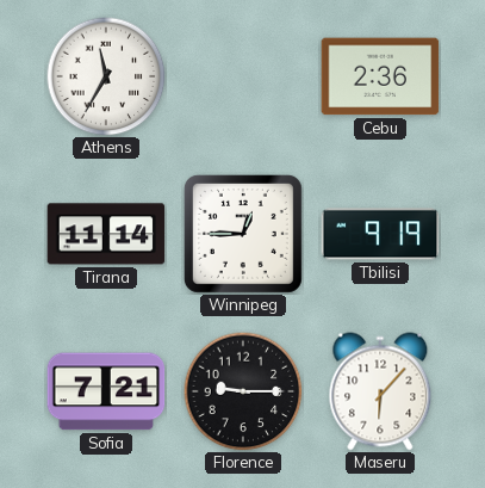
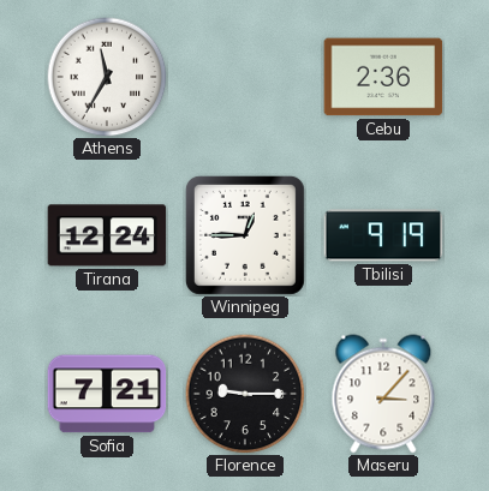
Tirana: 11:14 -> 12:24
Maseru: 6:07 -> 3:07
